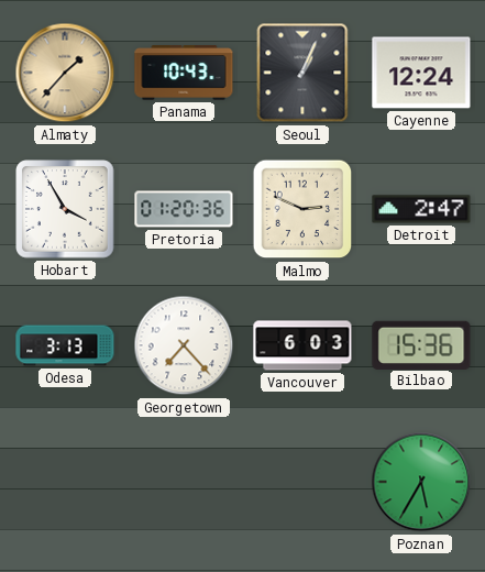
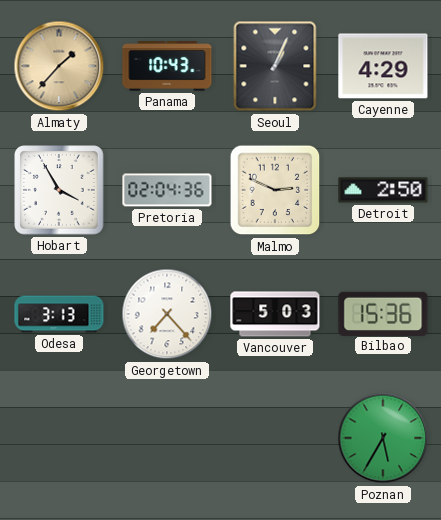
Cayenne: 12:24 -> 4:29
Pretoria: 01:20 -> 02:04
Detroit: 2:47 -> 2:50
Vancouver: 6:03 -> 5:03
